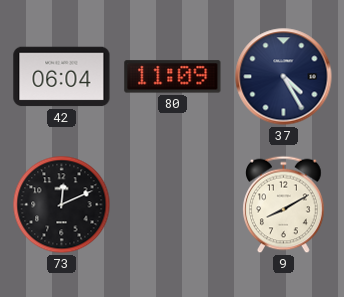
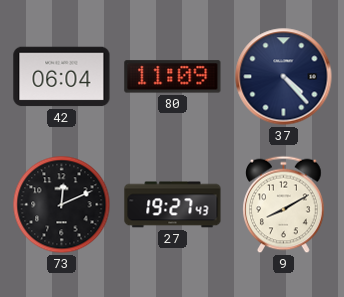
37: 4:25 -> 4:23
27: none -> 19:27
